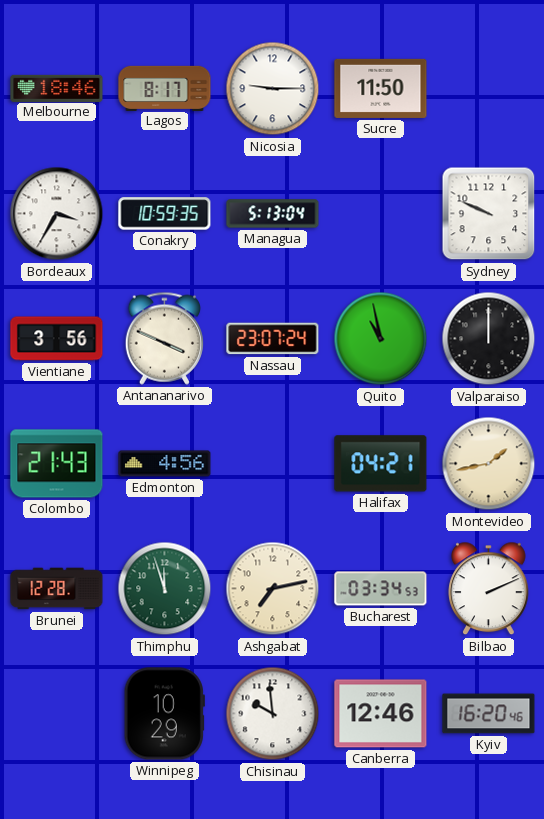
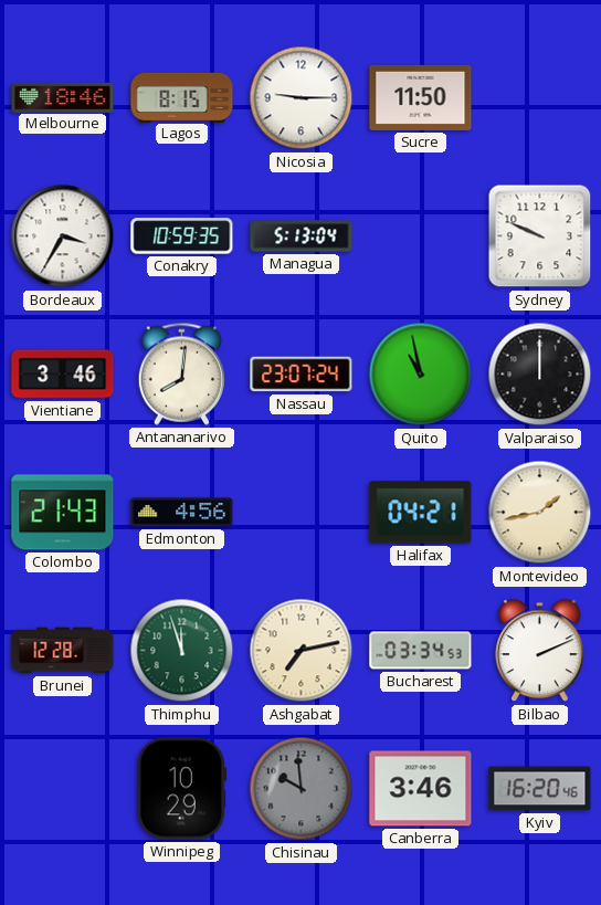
Lagos: 8:17 -> 8:15
Vientiane: 3:56 -> 3:46
Antananarivo: 3:49 -> 8:01
Chisinau dial: white -> grey
Canberra: 12:46 -> 3:46
